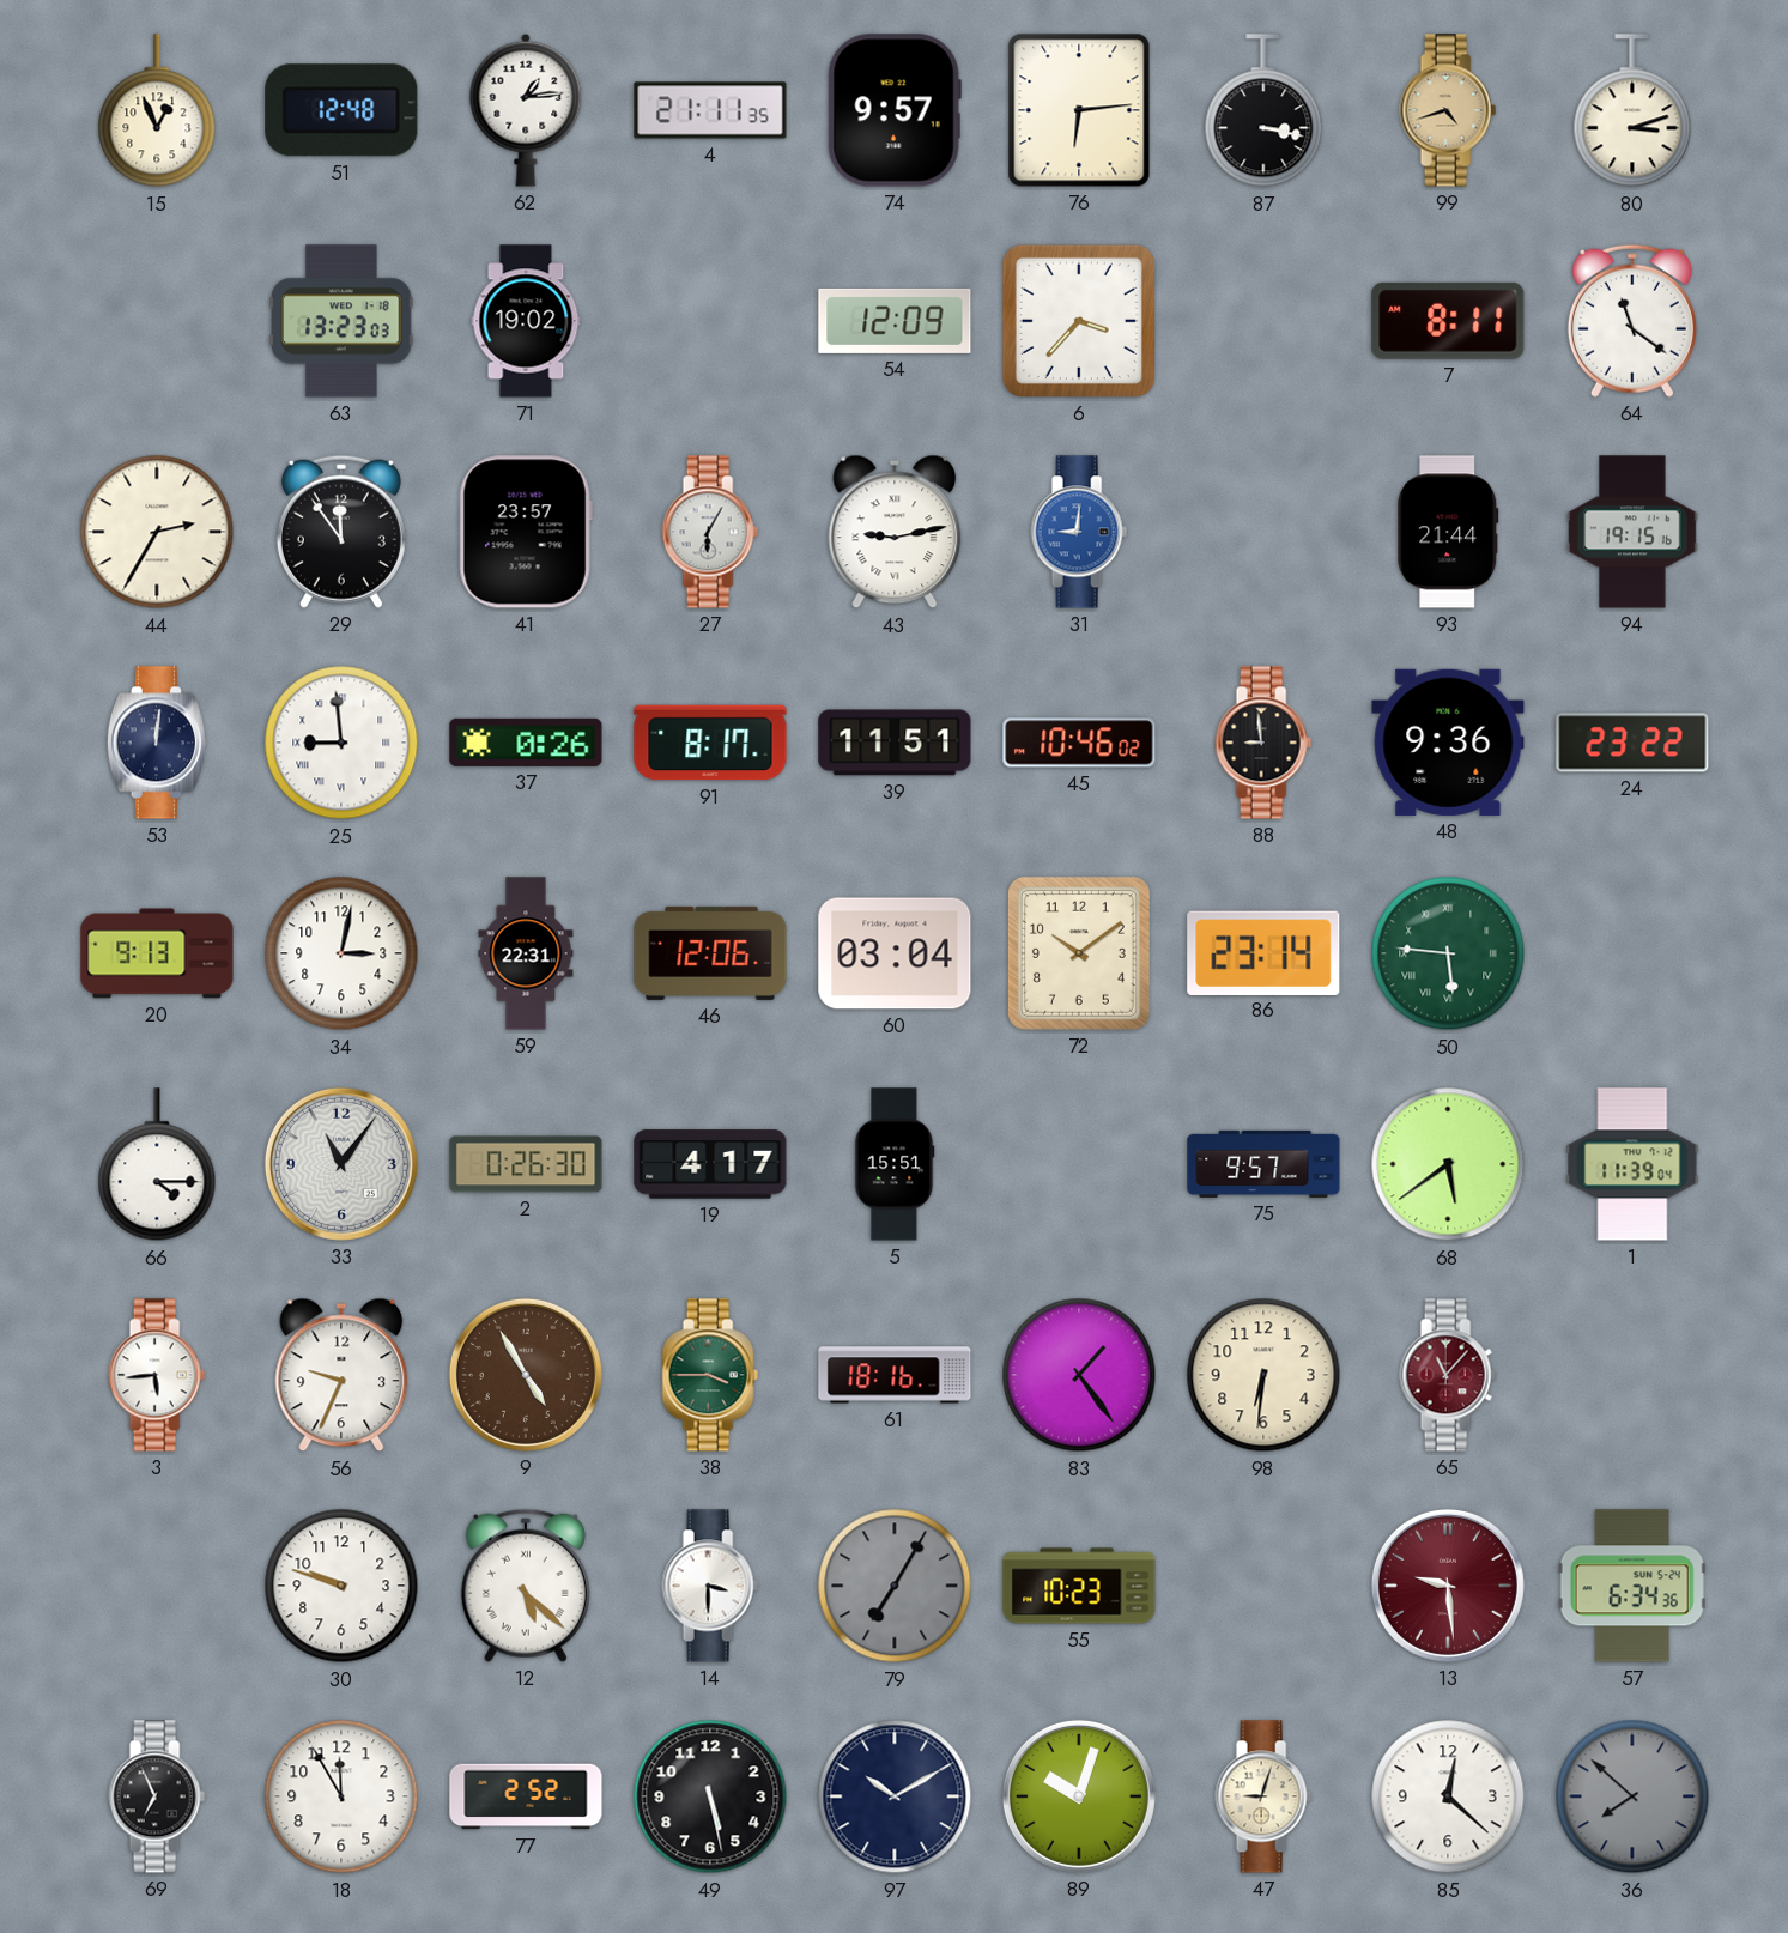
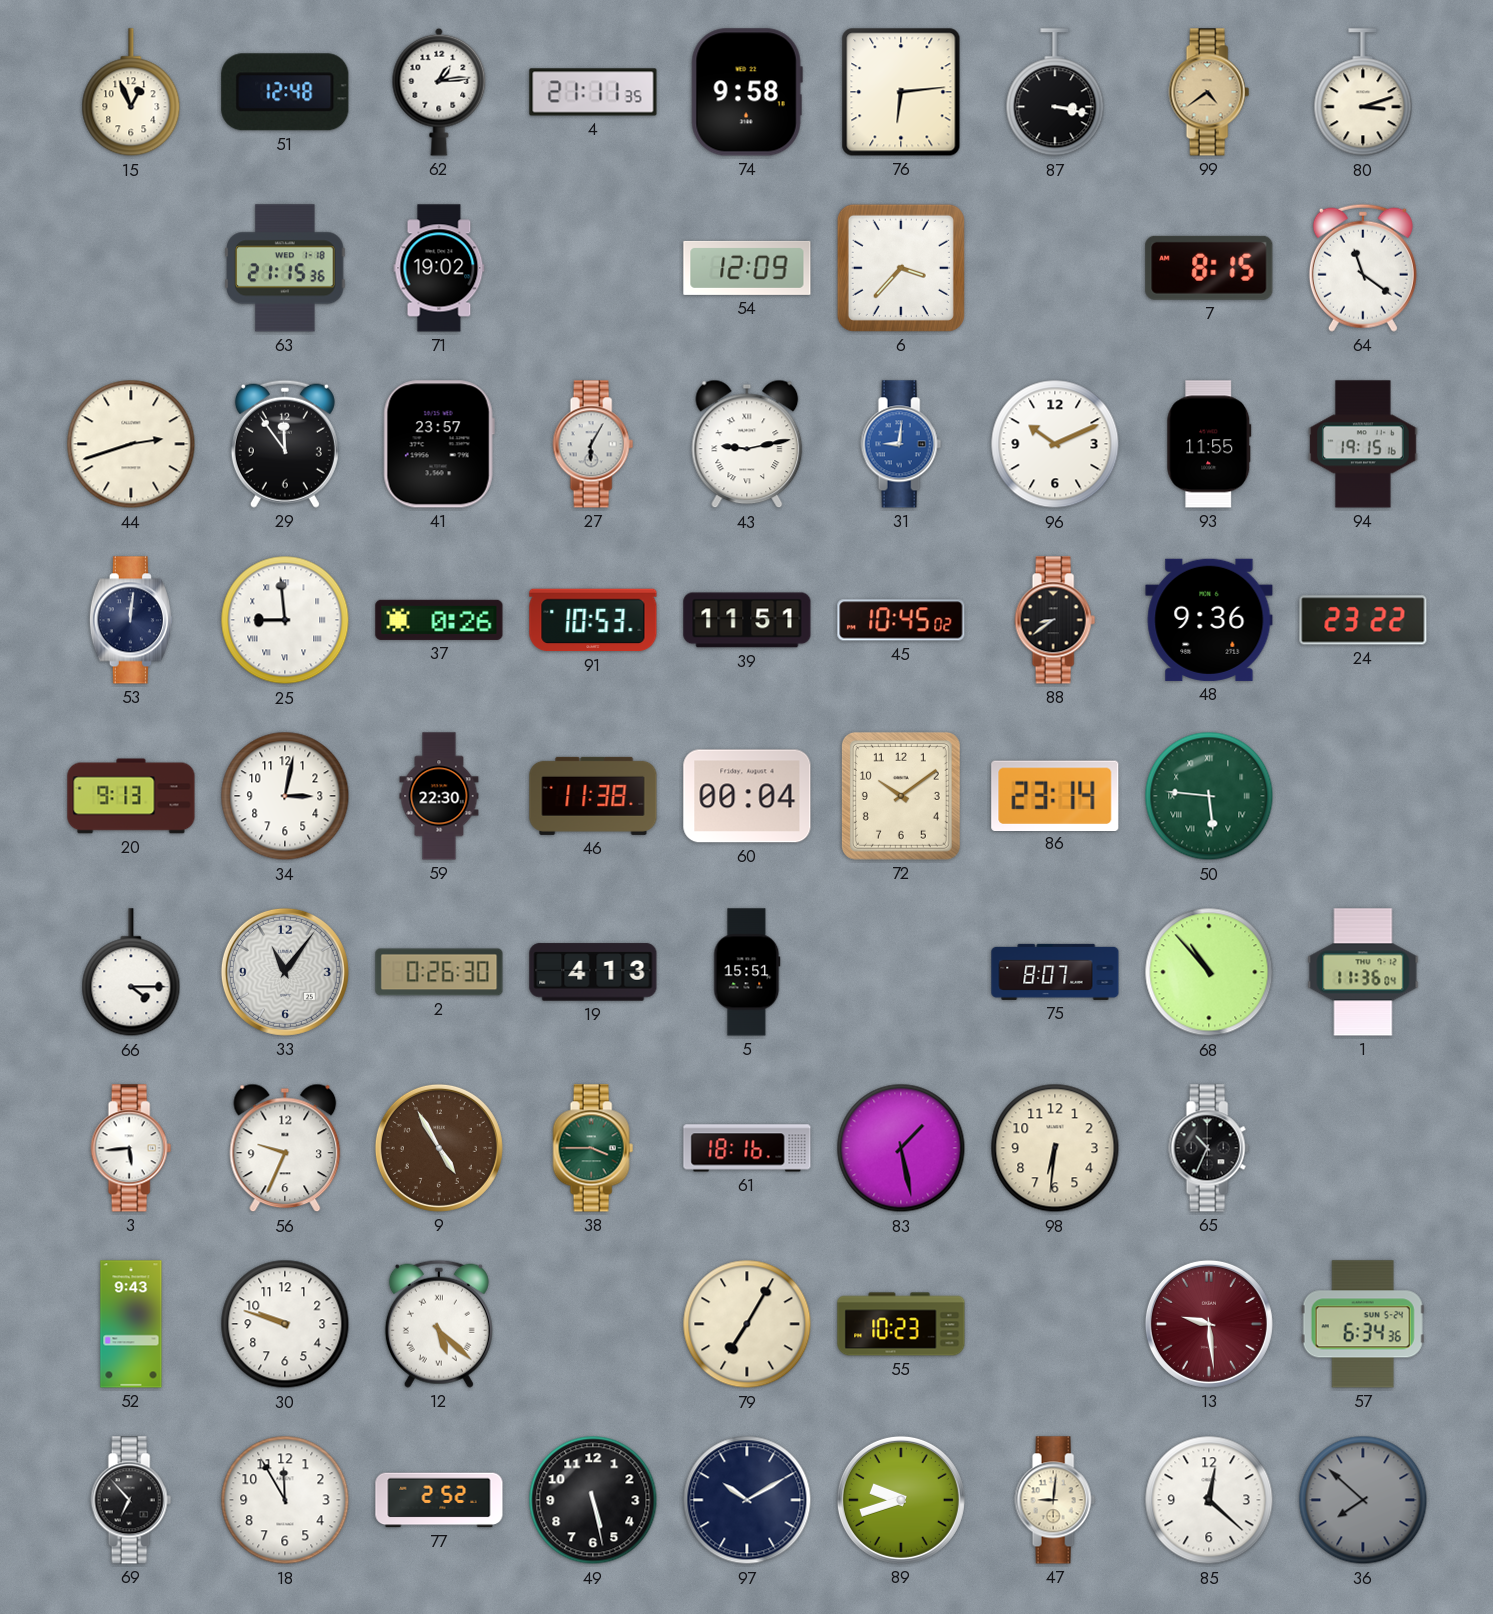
74: 9:57 -> 9:58
99: 4:42 -> 4:39
63: 13:23 -> 21:15
7: 8:11 -> 8:15
44: 2:35 -> 2:42
96: none -> 10:11
93: 21:44 -> 11:55
91: 8:17 -> 10:53
45: 10:46 -> 10:45
88: 8:59 -> 8:39
59: 22:31 -> 22:30
46: 12:06 -> 11:38
60: 03:04 -> 00:04
19: 4:17 -> 4:13
75: 9:57 -> 8:07
68: 5:39 -> 10:53
1: 11:39 -> 11:36
83: 1:24 -> 1:28
65: 11:07 -> 10:34
65 dial: burgundy -> black
52: none -> 9:43
14: 3:30 -> none
79 dial: grey -> cream
69: 6:56 -> 6:53
89: 10:03 -> 9:42
47: 9:03 -> 9:01
